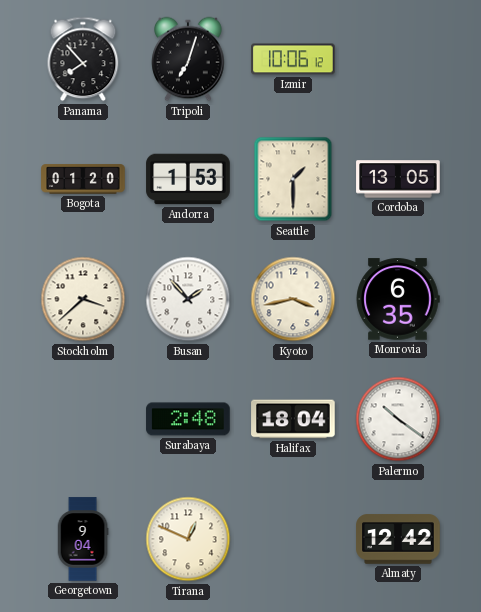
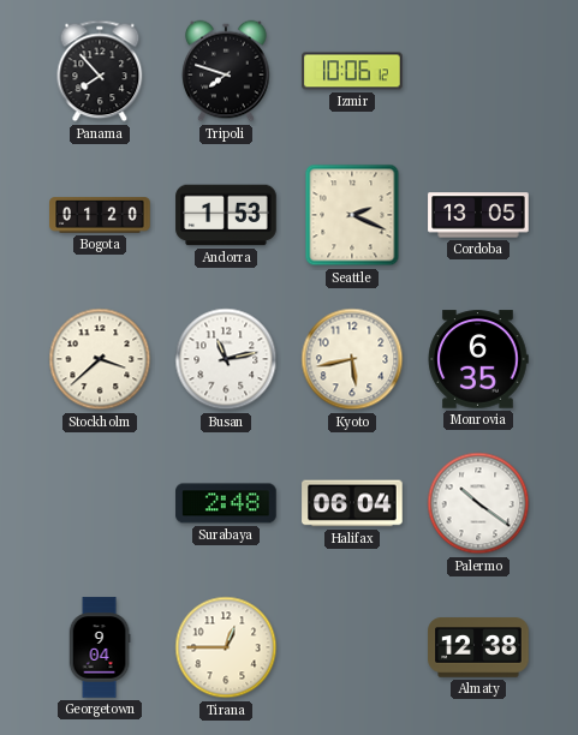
Tripoli: 7:03 -> 7:48
Seattle: 1:30 -> 2:19
Busan: 1:53 -> 11:13
Kyoto: 3:43 -> 5:43
Halifax: 18:04 -> 06:04
Tirana: 12:49 -> 12:45
Almaty: 12:42 -> 12:38
